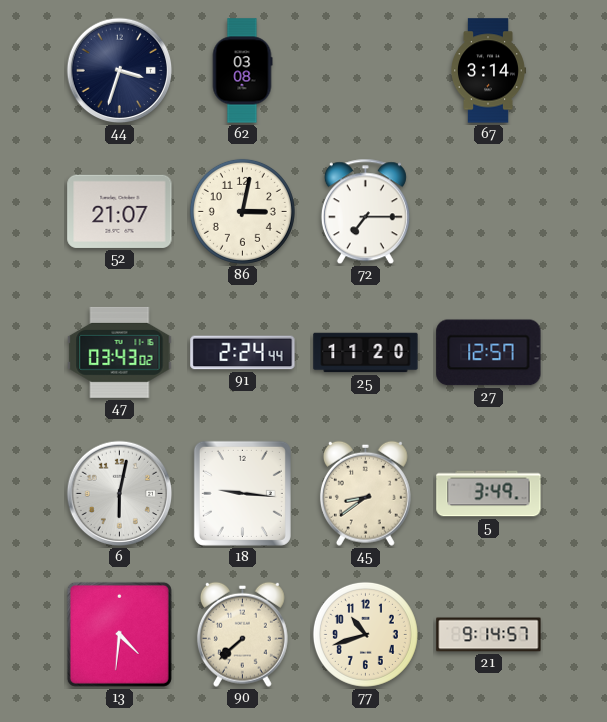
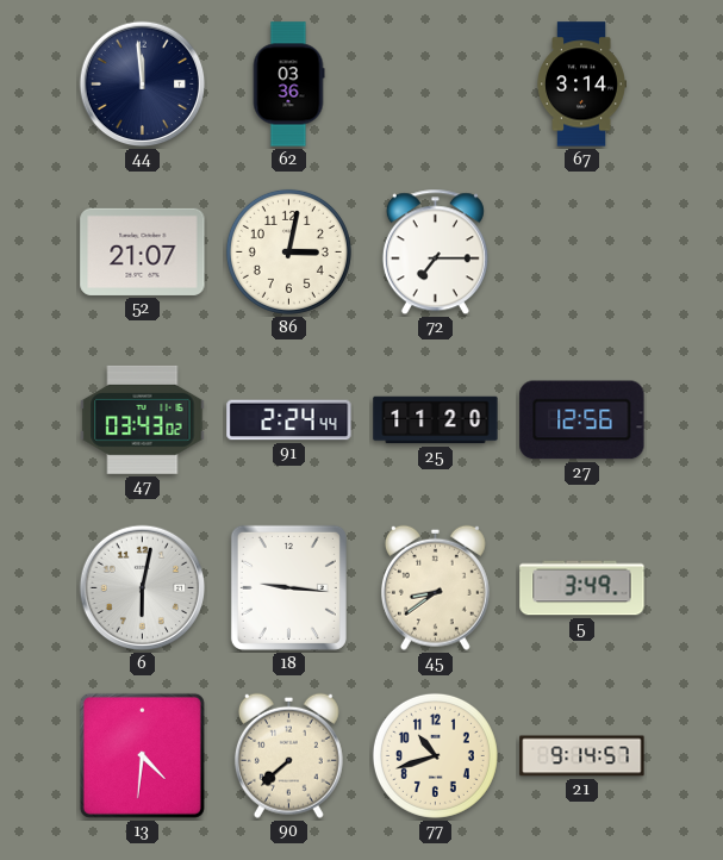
44: 3:33 -> 11:59
62: 03:08 -> 03:36
27: 12:57 -> 12:56
